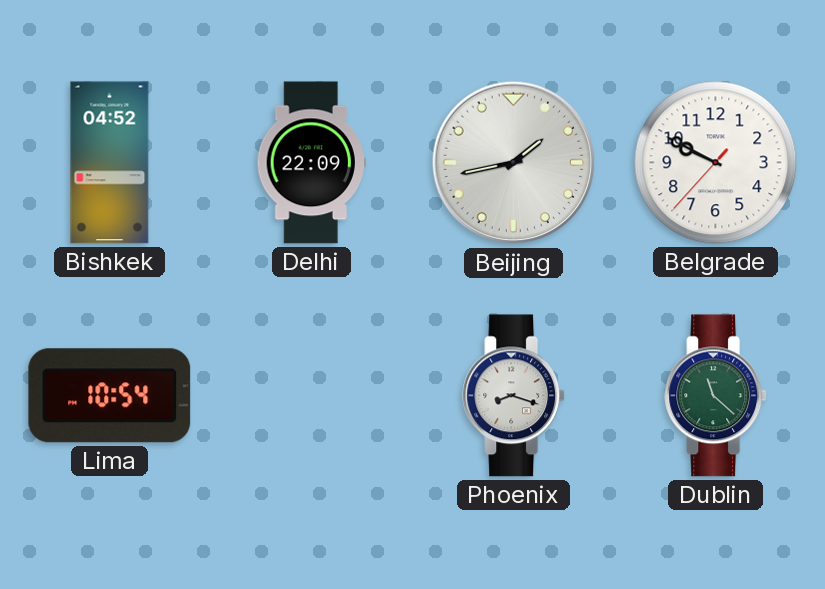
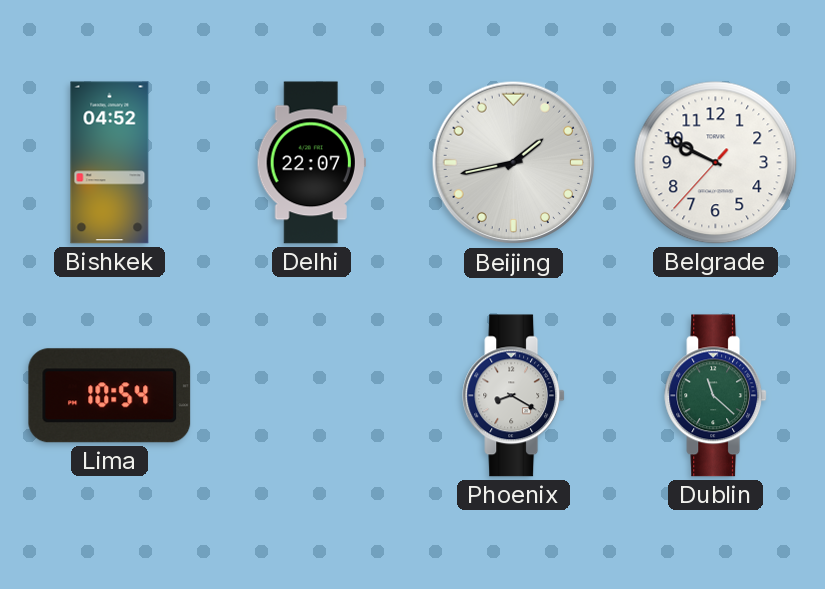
Delhi: 22:09 -> 22:07
Phoenix: 8:18 -> 8:20
